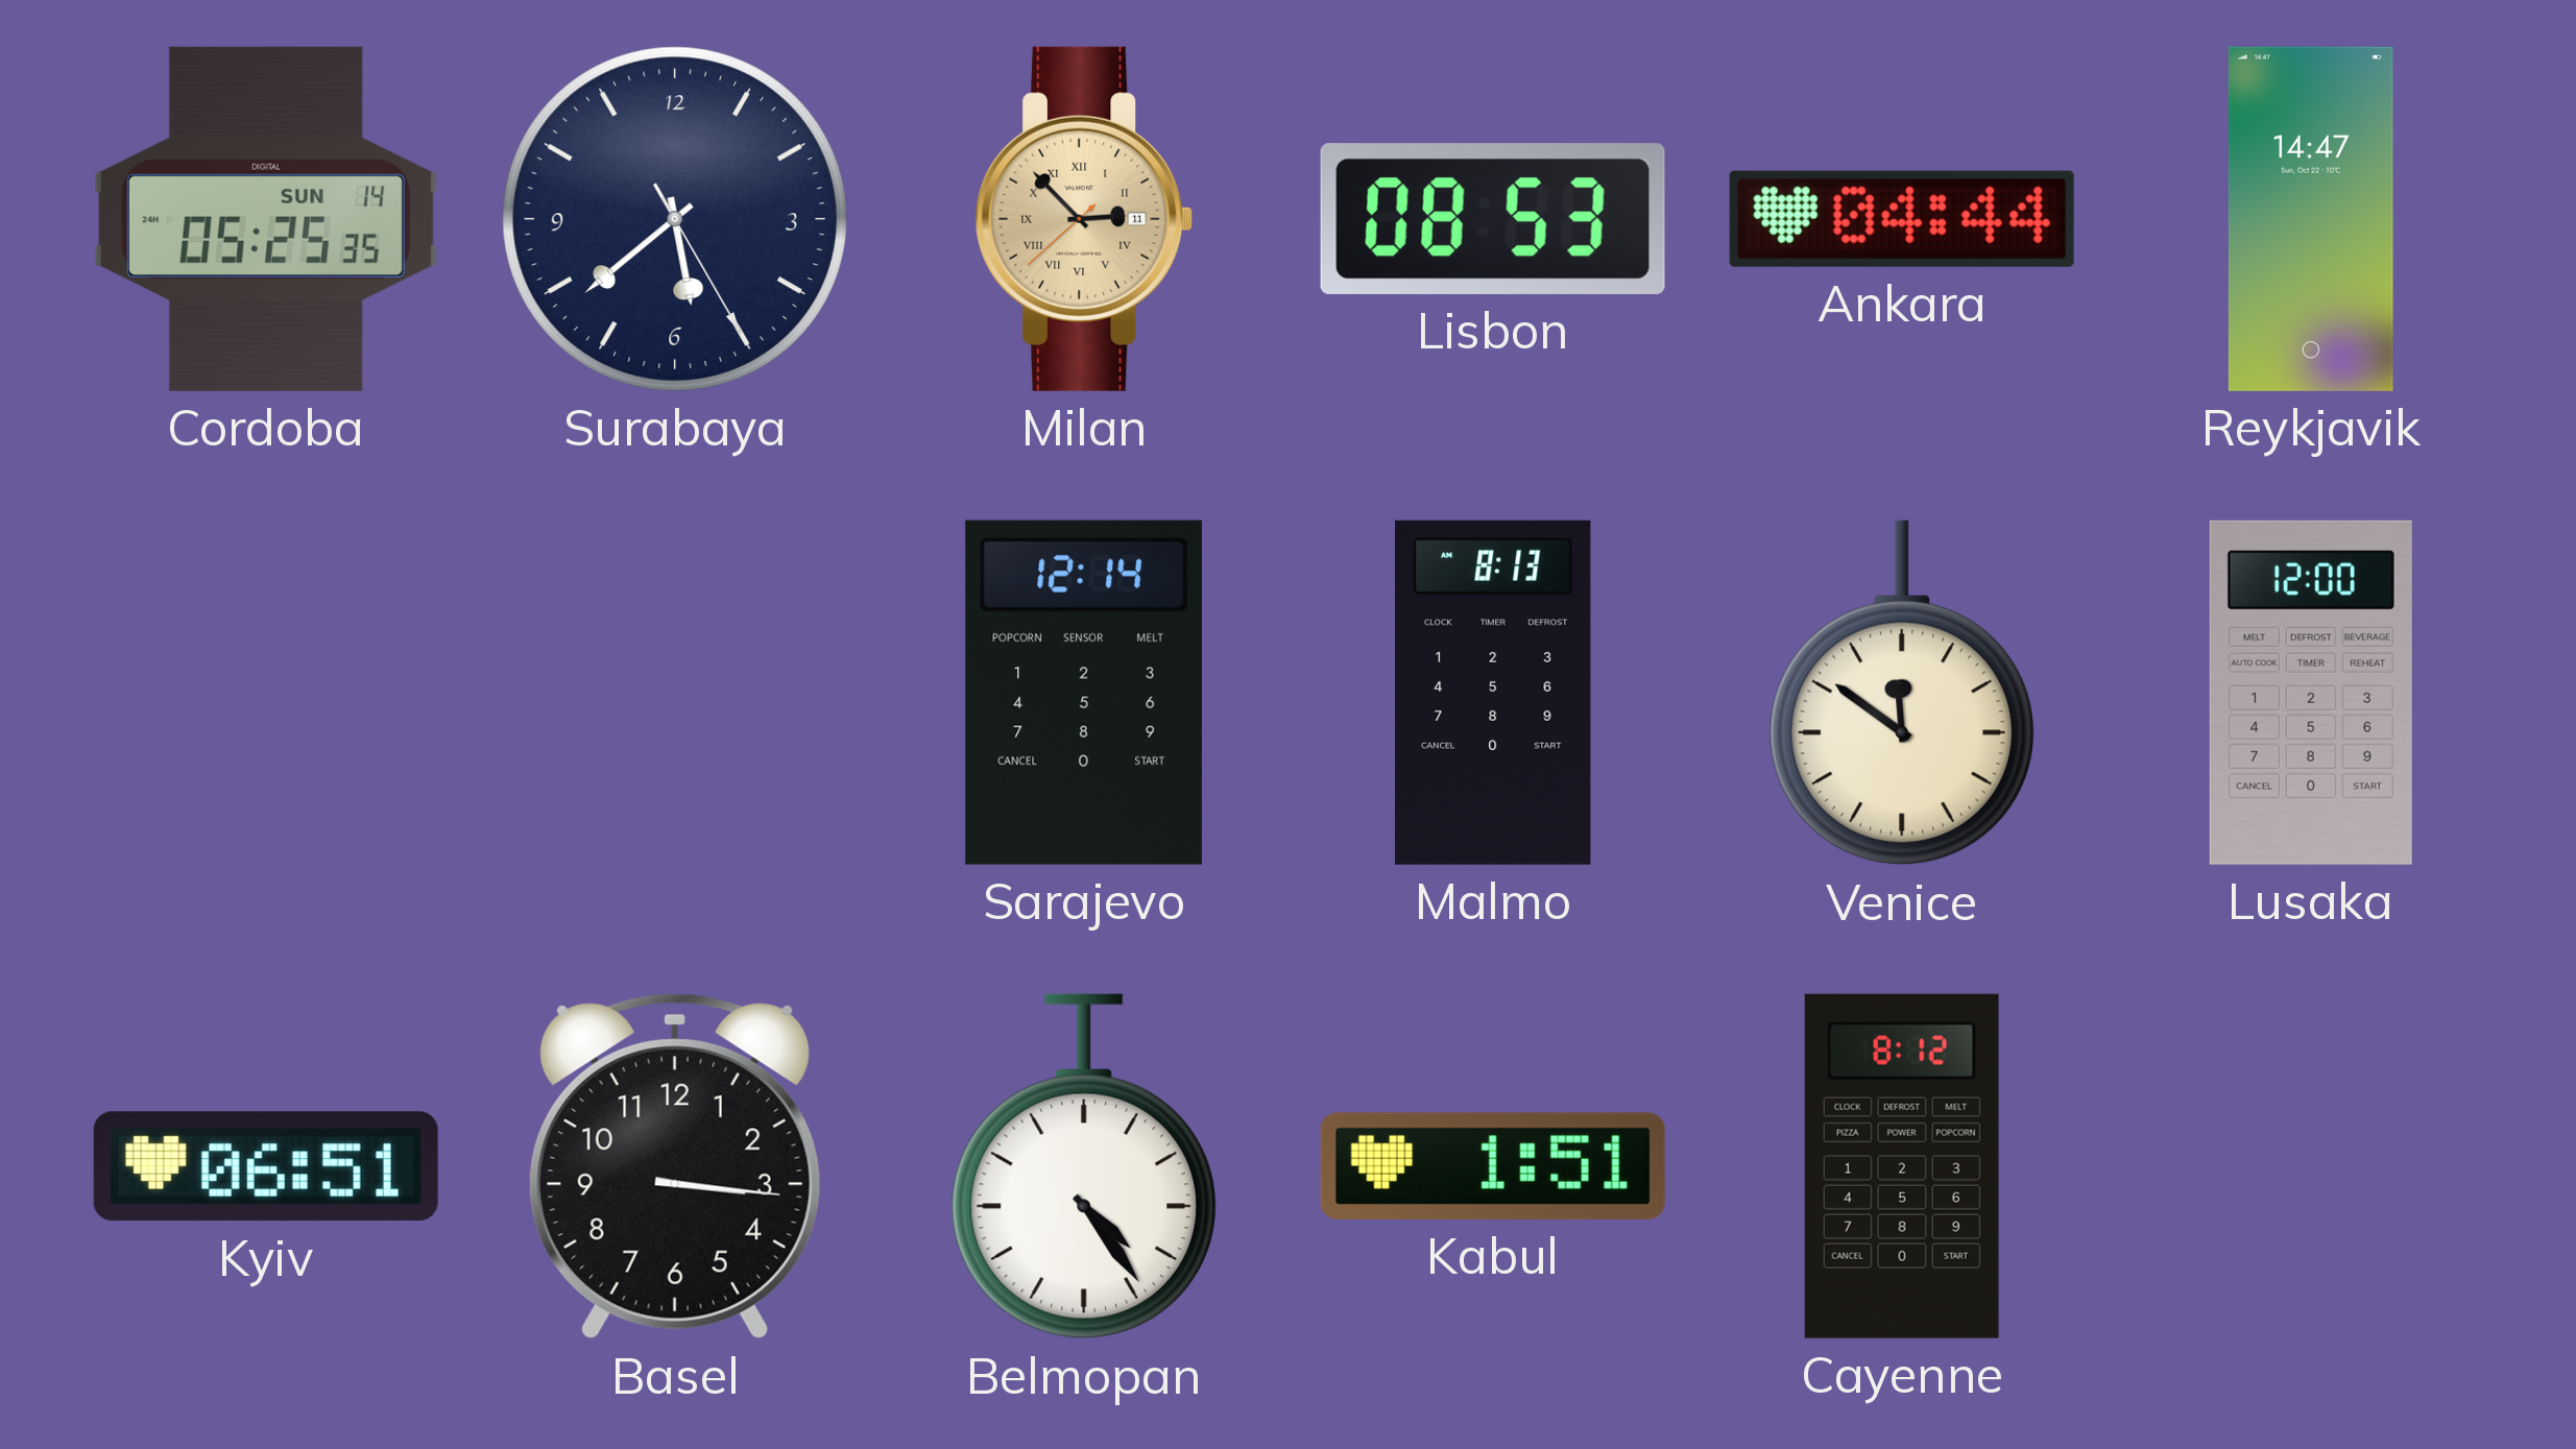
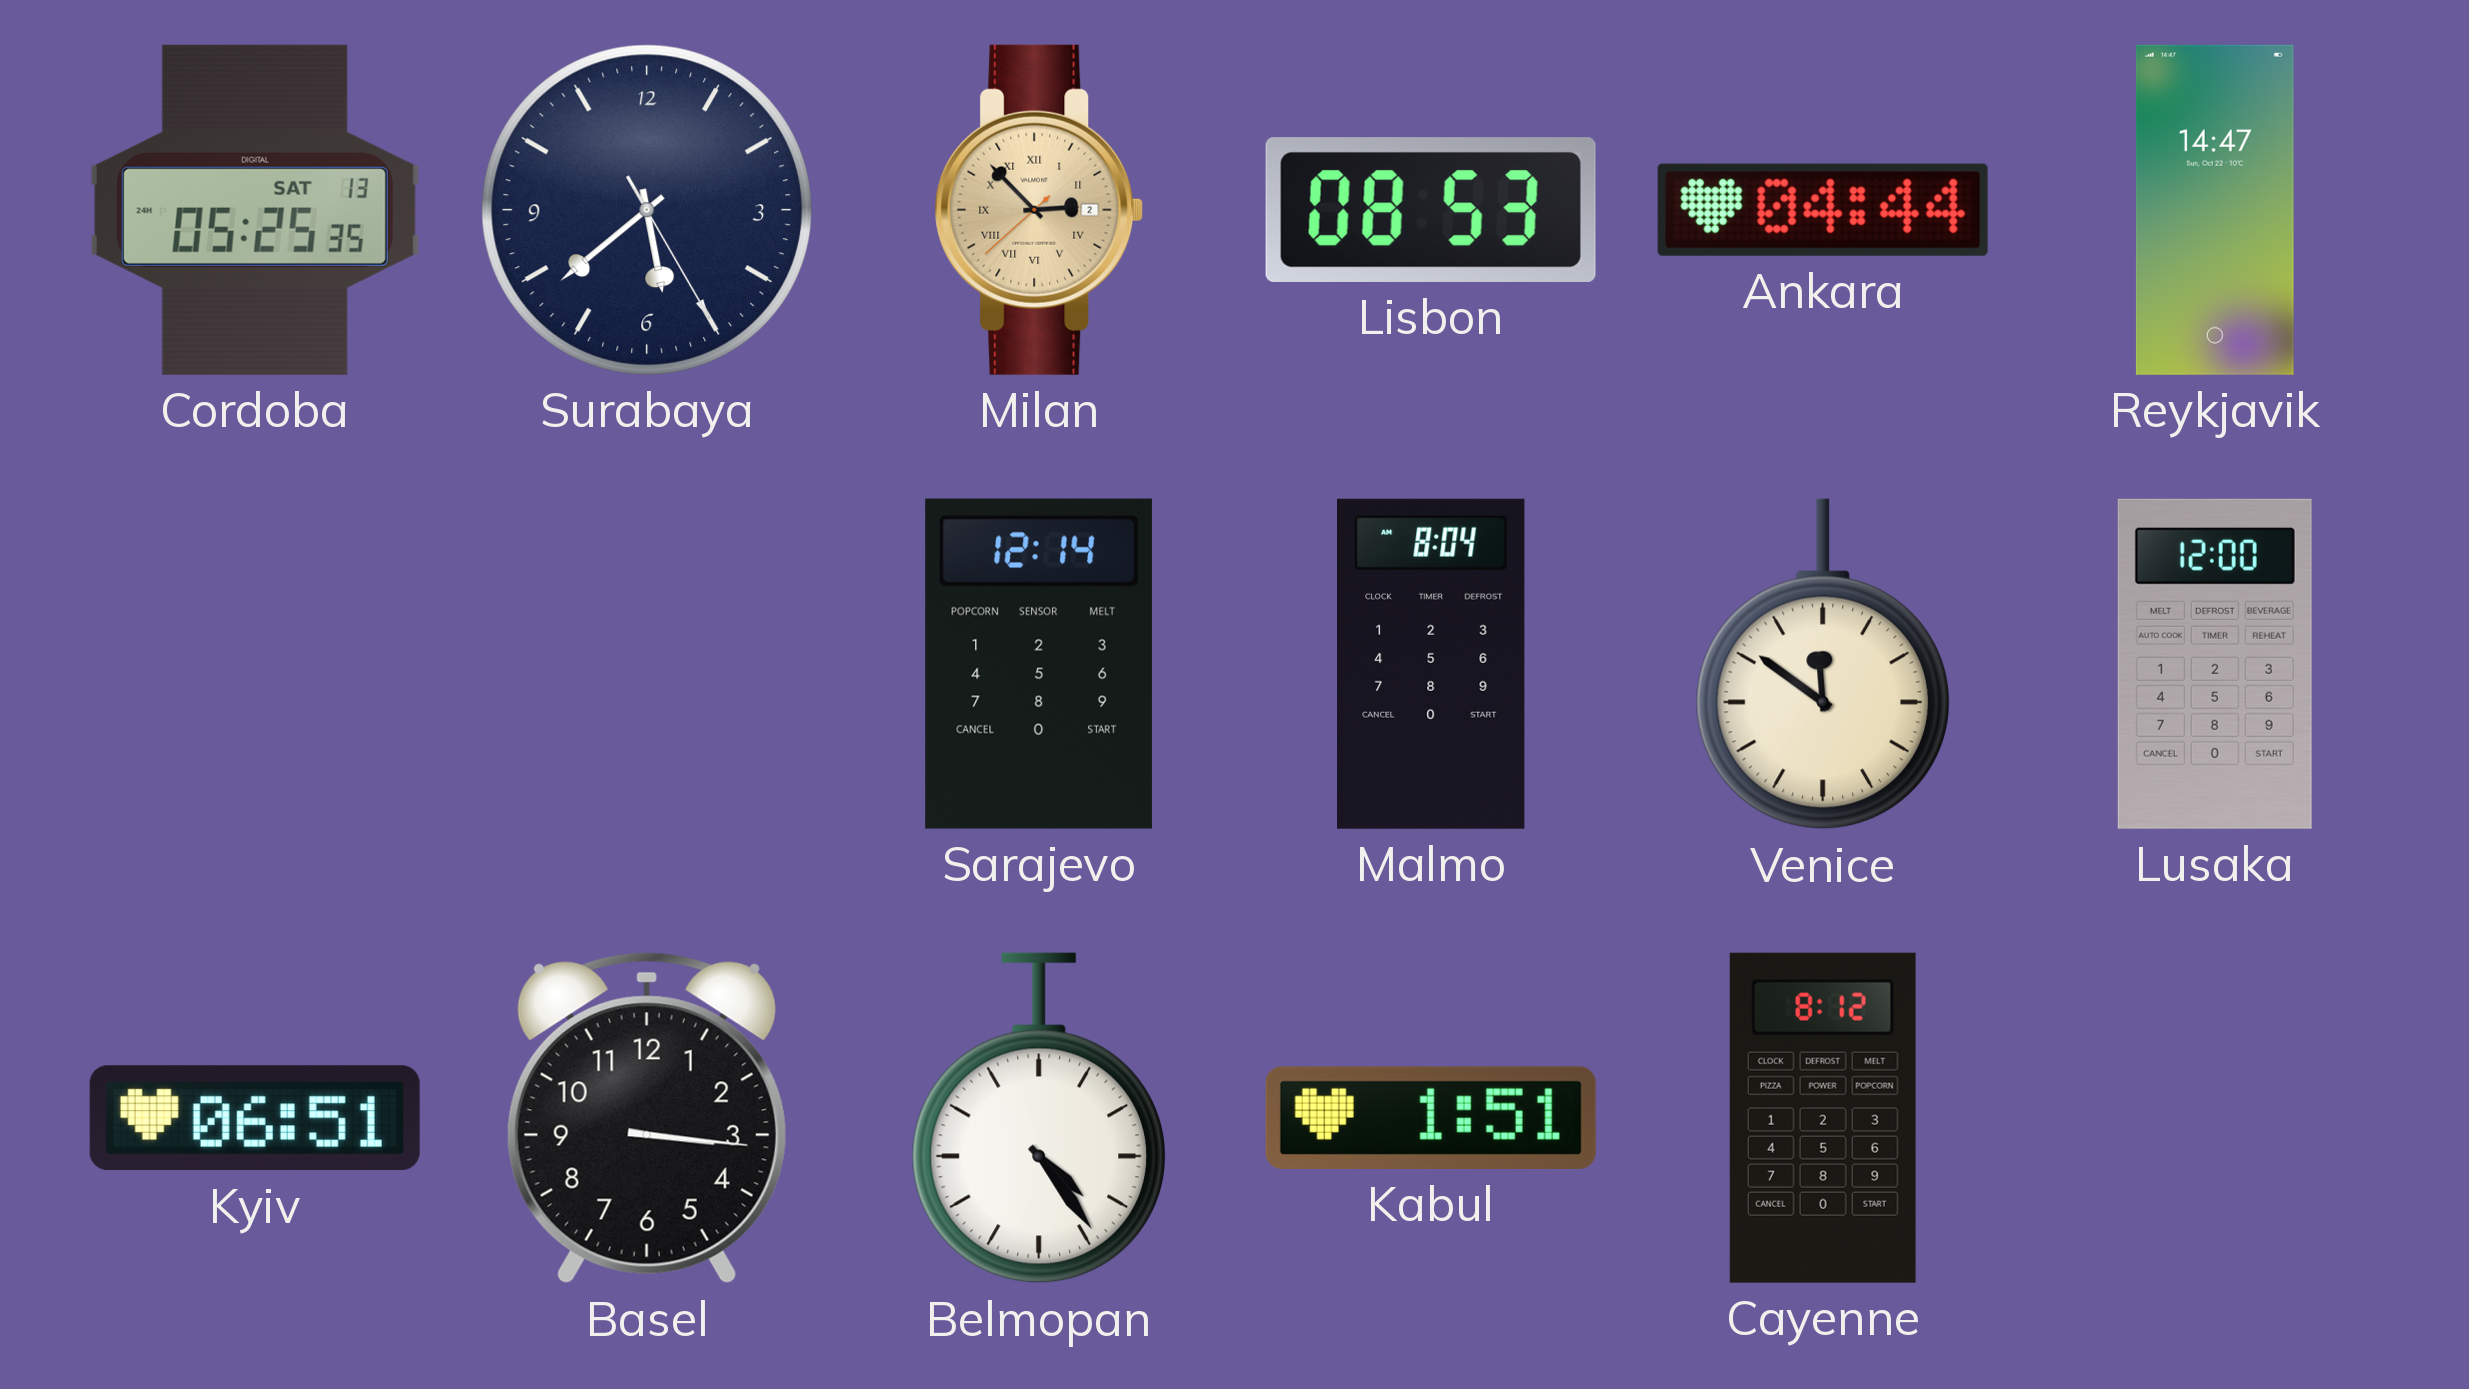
Cordoba date: SUN 14 -> SAT 13
Milan date: 11 -> 2
Malmo: 8:13 -> 8:04
